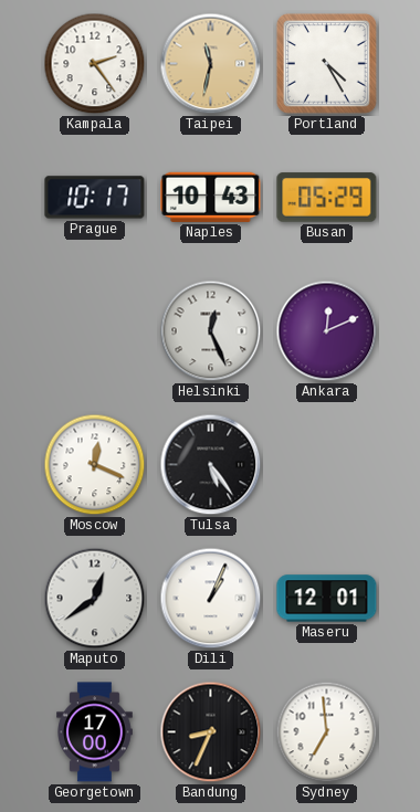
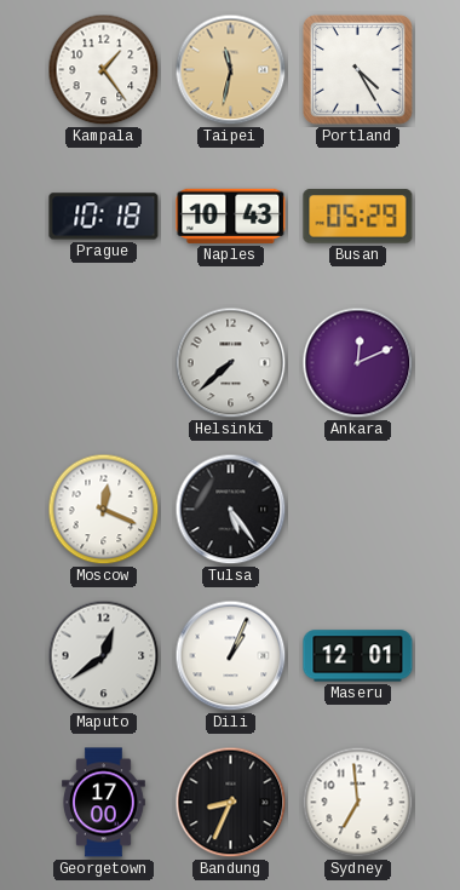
Kampala: 2:24 -> 1:24
Prague: 10:17 -> 10:18
Helsinki: 12:26 -> 7:38
